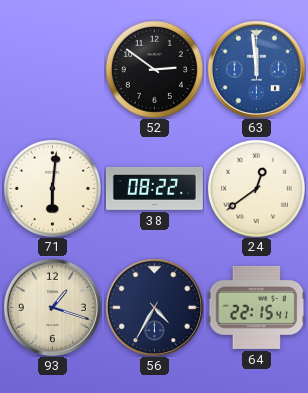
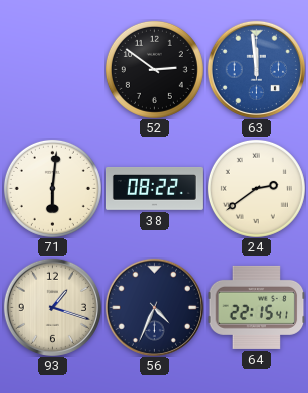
24: 12:39 -> 2:39
56: 4:35 -> 4:34
